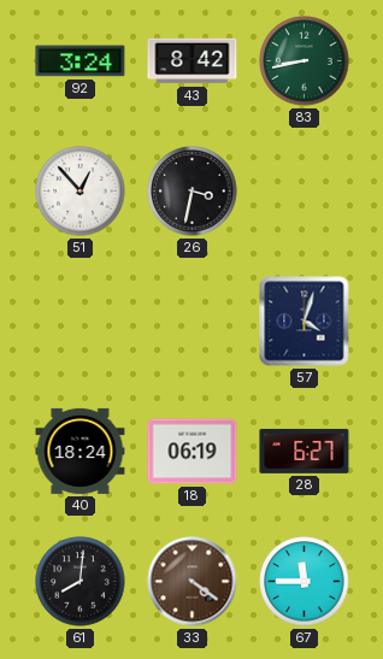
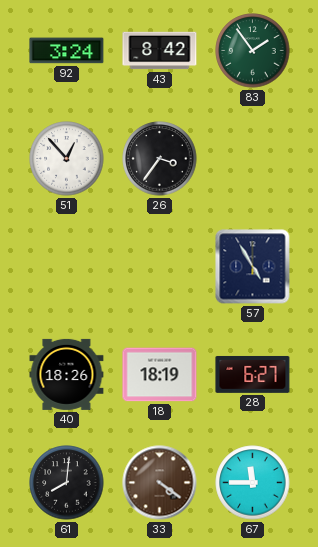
83: 8:43 -> 1:54
26: 3:32 -> 3:36
57: 4:03 -> 4:55
40: 18:24 -> 18:26
18: 06:19 -> 18:19
